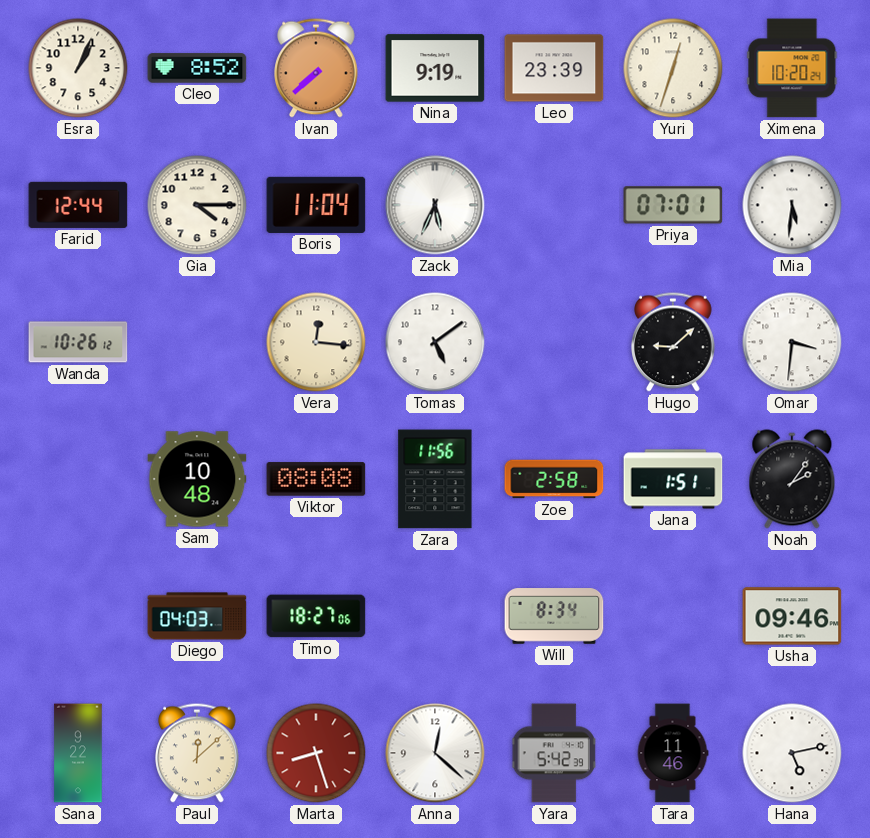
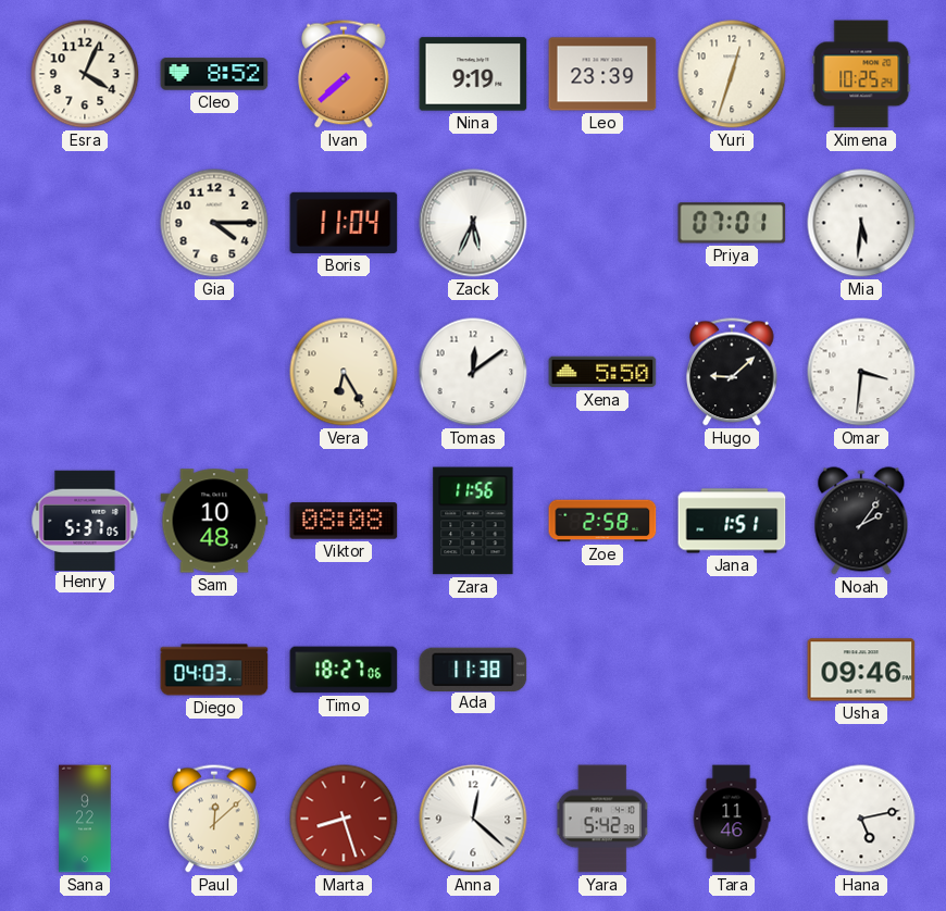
Esra: 1:04 -> 4:04
Ximena: 10:20 -> 10:25
Farid: 12:44 -> none
Wanda: 10:26 -> none
Vera: 12:16 -> 6:25
Tomas: 5:09 -> 12:09
Xena: none -> 5:50
Henry: none -> 5:37
Ada: none -> 11:38
Will: 8:34 -> none
